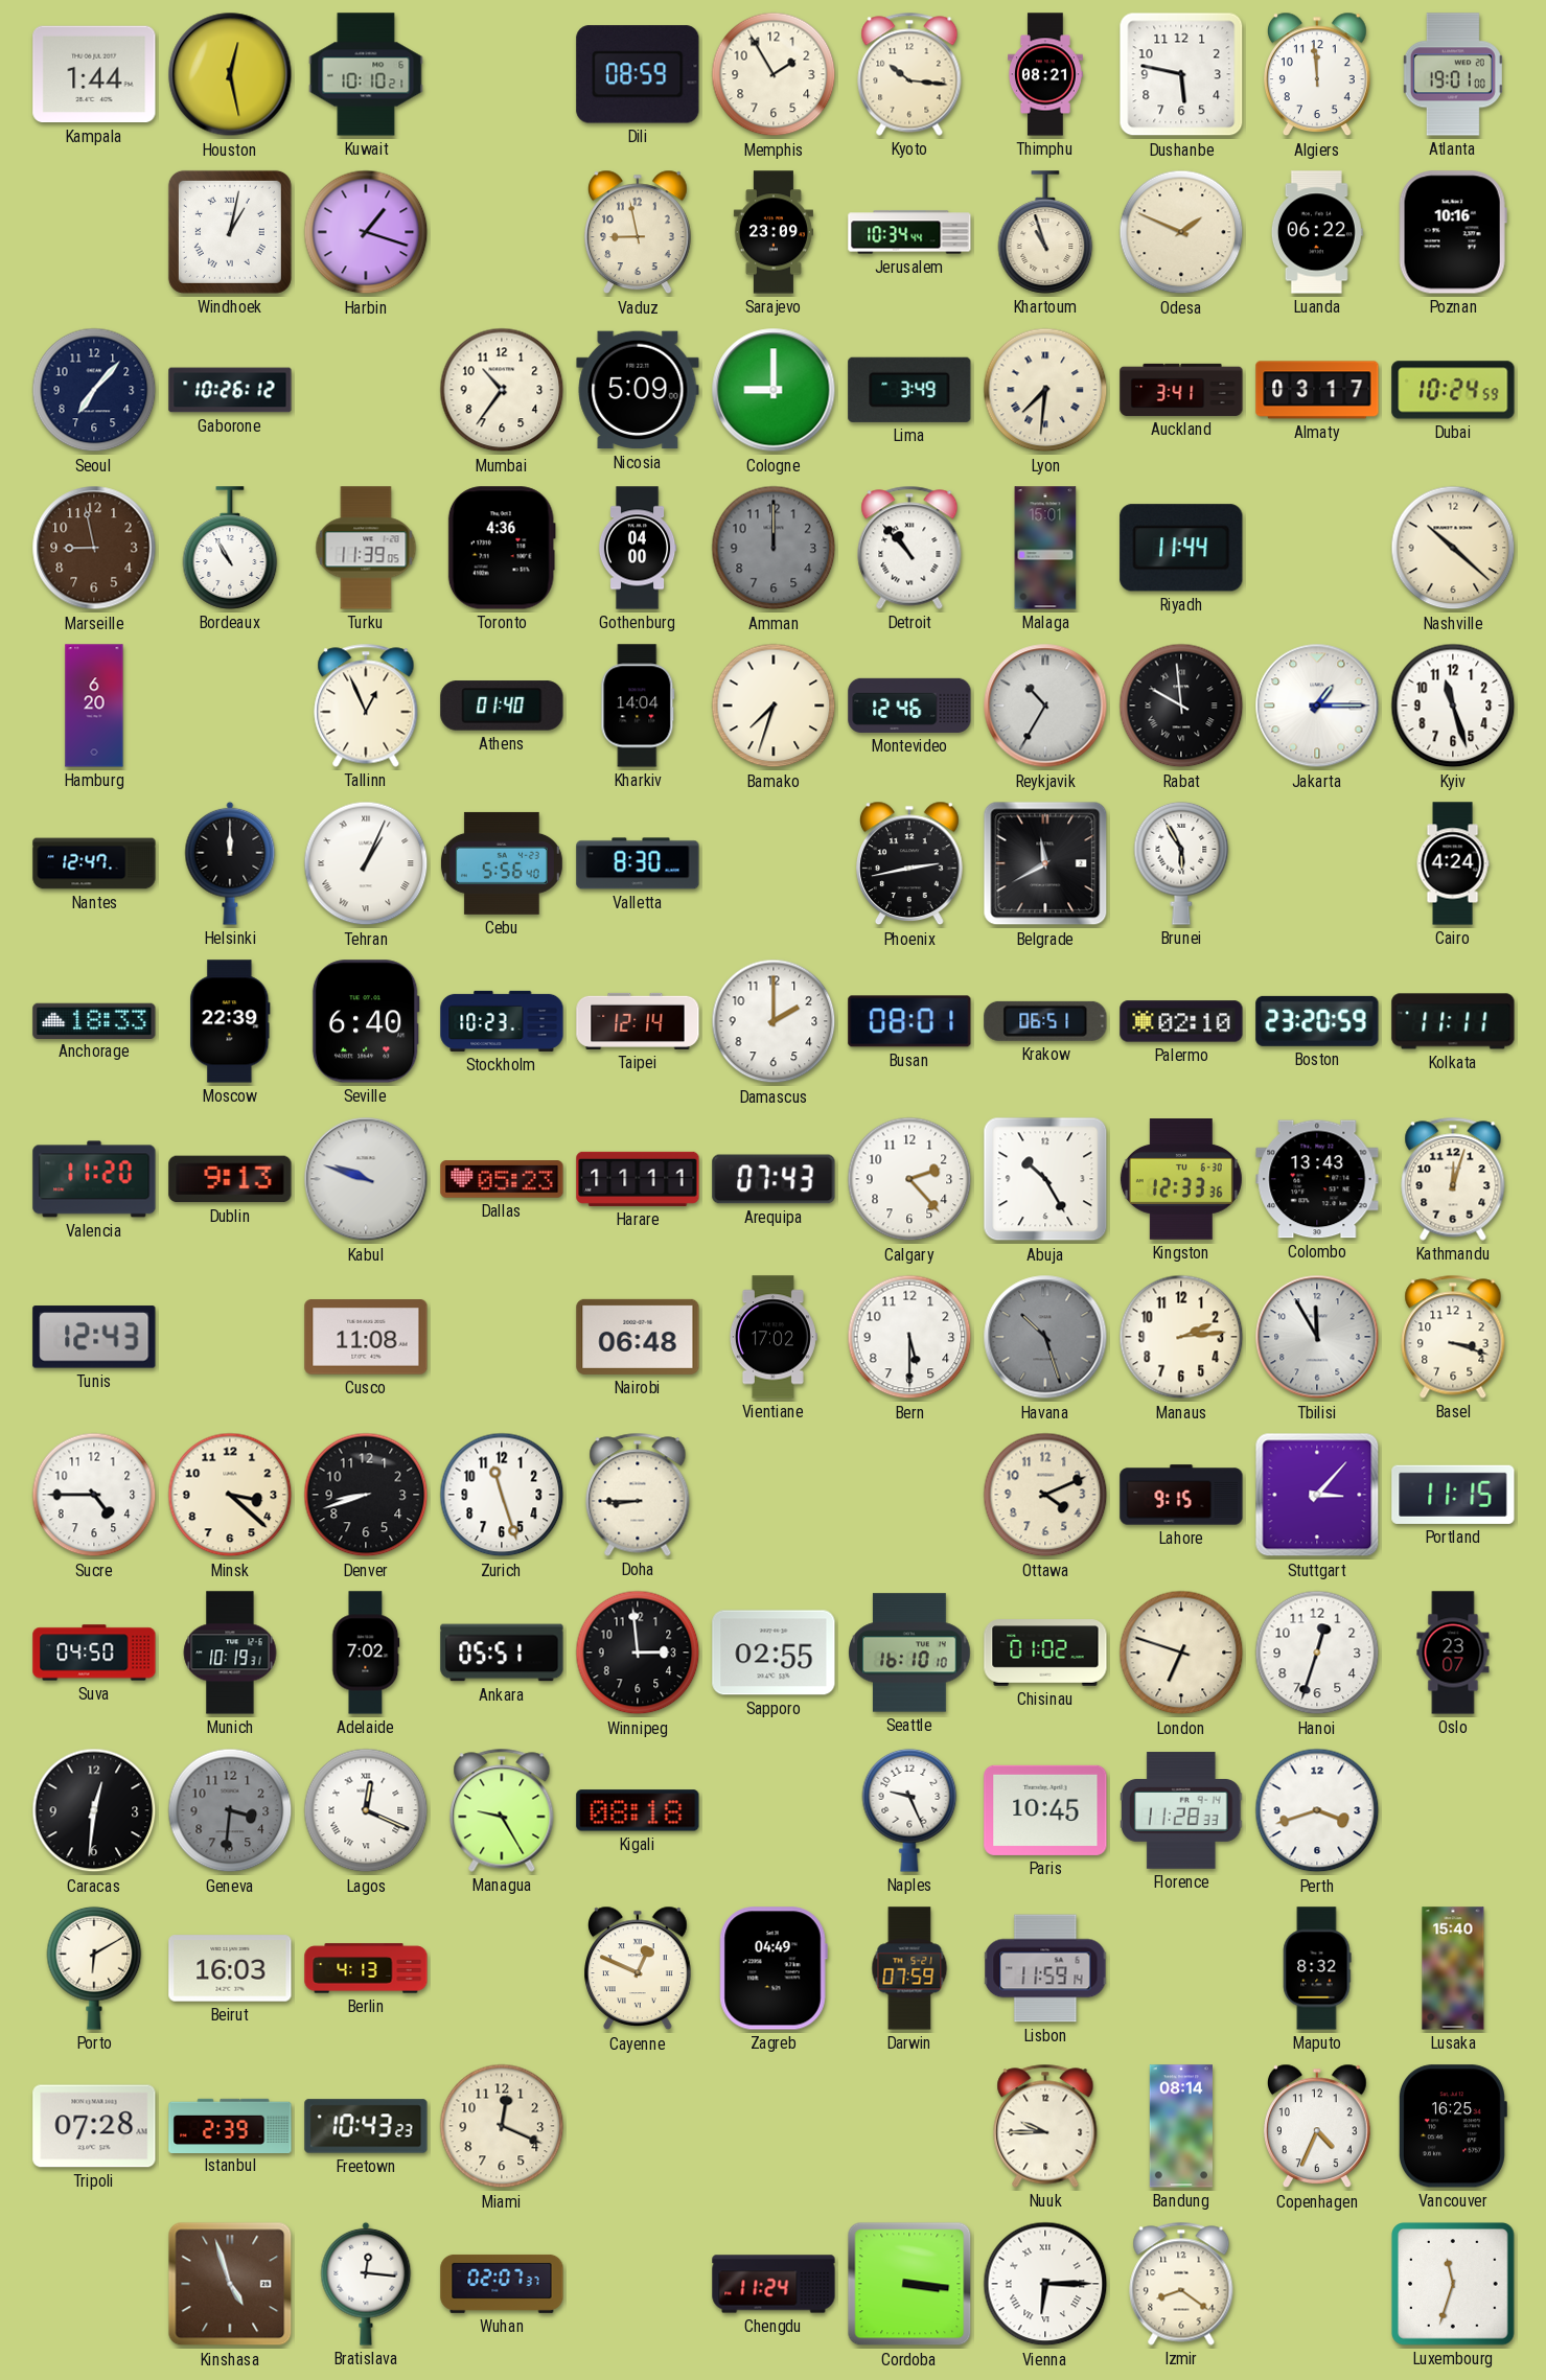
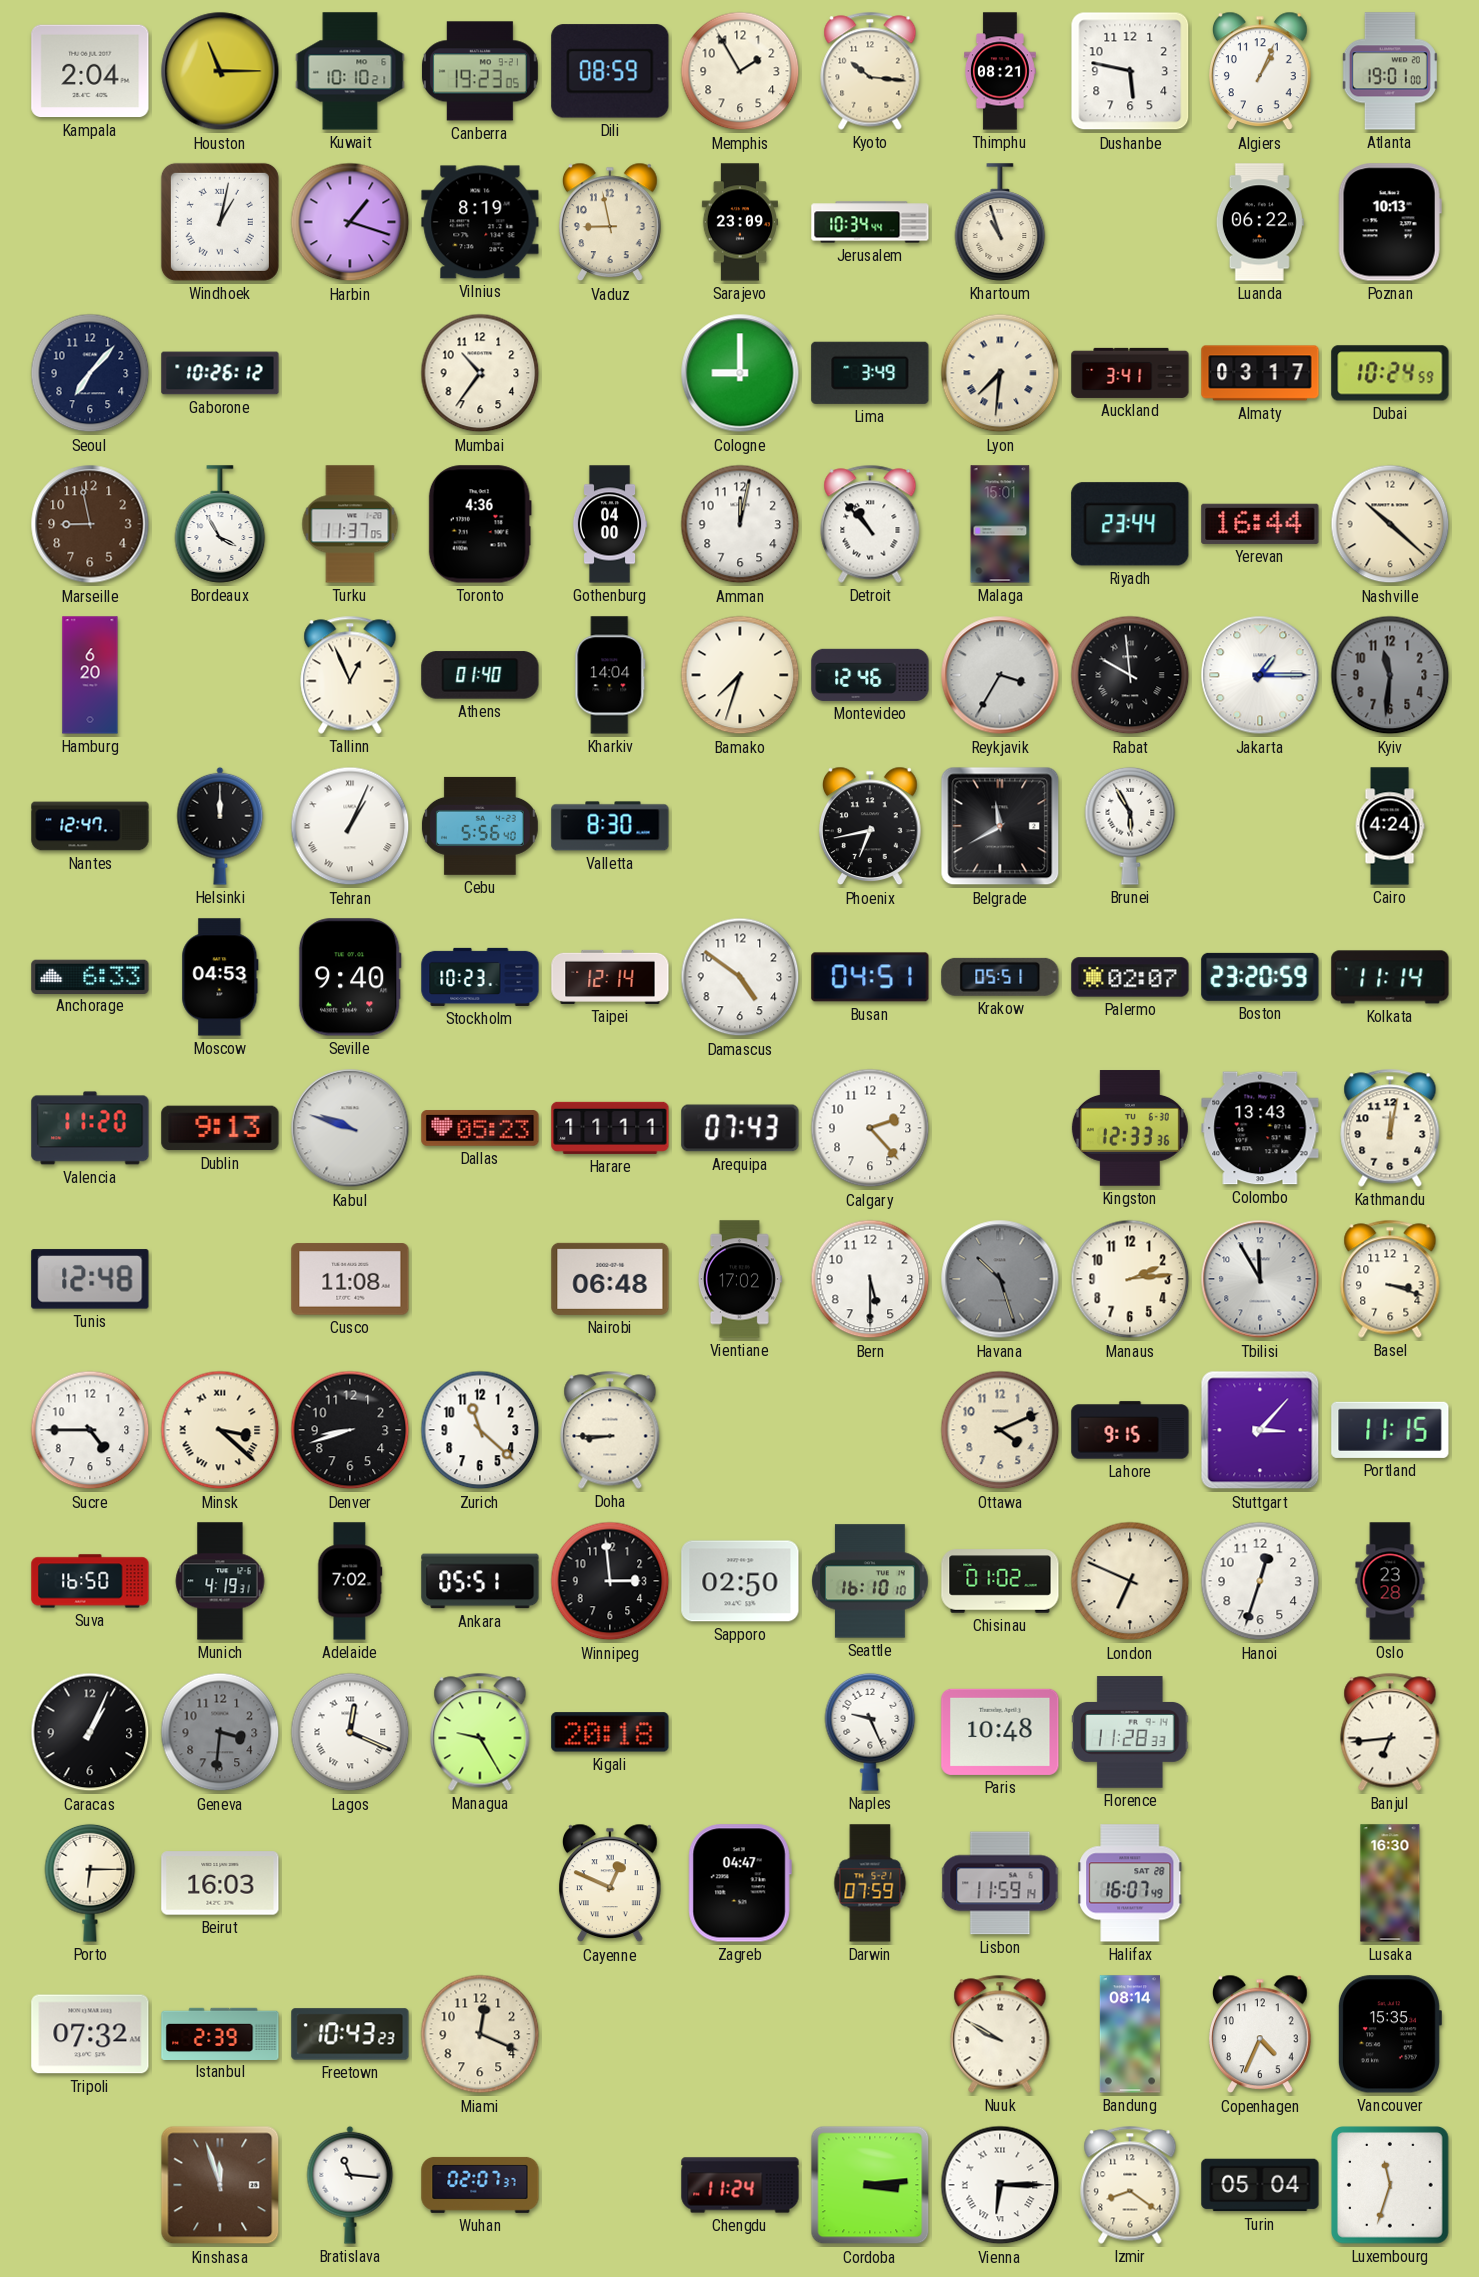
Kampala: 1:44 -> 2:04
Houston: 12:28 -> 11:15
Canberra: none -> 19:23
Algiers: 11:59 -> 1:04
Vilnius: none -> 8:19
Odesa: 1:49 -> none
Poznan: 10:16 -> 10:13
Nicosia: 5:09 -> none
Bordeaux: 10:55 -> 3:55
Turku: 11:39 -> 11:37
Amman: 12:00 -> 12:02
Amman dial: grey -> white
Riyadh: 11:44 -> 23:44
Yerevan: none -> 16:44
Reykjavik: 10:35 -> 3:35
Kyiv: 11:27 -> 11:31
Kyiv dial: white -> grey
Phoenix: 2:43 -> 6:43
Anchorage: 18:33 -> 6:33
Moscow: 22:39 -> 04:53
Seville: 6:40 -> 9:40
Damascus: 2:00 -> 4:51
Busan: 08:01 -> 04:51
Krakow: 06:51 -> 05:51
Palermo: 02:10 -> 02:07
Kolkata: 11:11 -> 11:14
Abuja: 10:25 -> none
Kathmandu: 12:03 -> 12:02
Tunis: 12:43 -> 12:48
Minsk numerals: Arabic -> Roman
Zurich: 11:27 -> 11:22
Suva: 04:50 -> 16:50
Munich: 10:19 -> 4:19
Sapporo: 02:55 -> 02:50
London: 6:48 -> 6:49
Oslo: 23:07 -> 23:28
Caracas: 12:31 -> 1:04
Kigali: 08:18 -> 20:18
Paris: 10:45 -> 10:48
Perth: 3:42 -> none
Banjul: none -> 6:44
Porto: 6:10 -> 6:15
Berlin: 4:13 -> none
Zagreb: 04:49 -> 04:47
Halifax: none -> 16:07
Maputo: 8:32 -> none
Lusaka: 15:40 -> 16:30
Tripoli: 07:28 -> 07:32
Nuuk: 9:45 -> 9:50
Vancouver: 16:25 -> 15:35
Kinshasa: 4:57 -> 11:57
Bratislava: 12:16 -> 11:16
Cordoba: 3:16 -> 3:14
Turin: none -> 05:04
